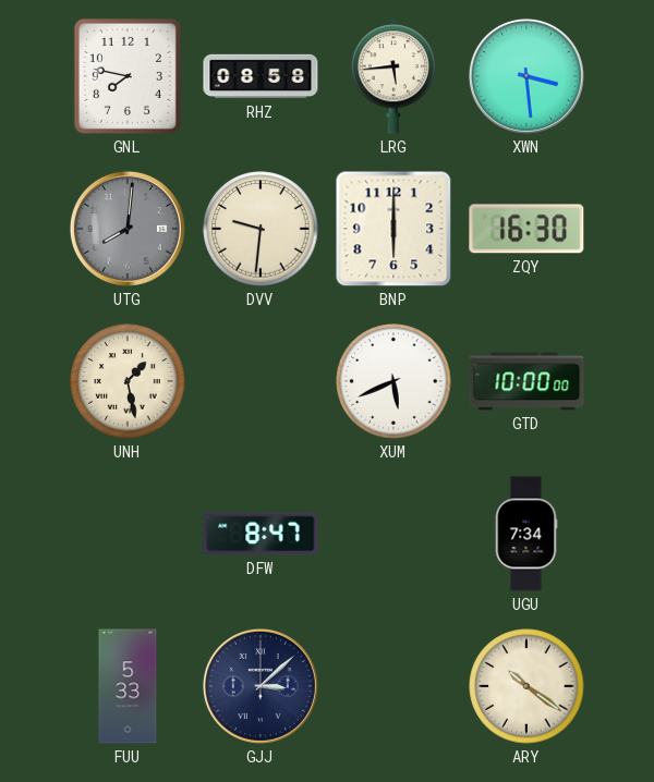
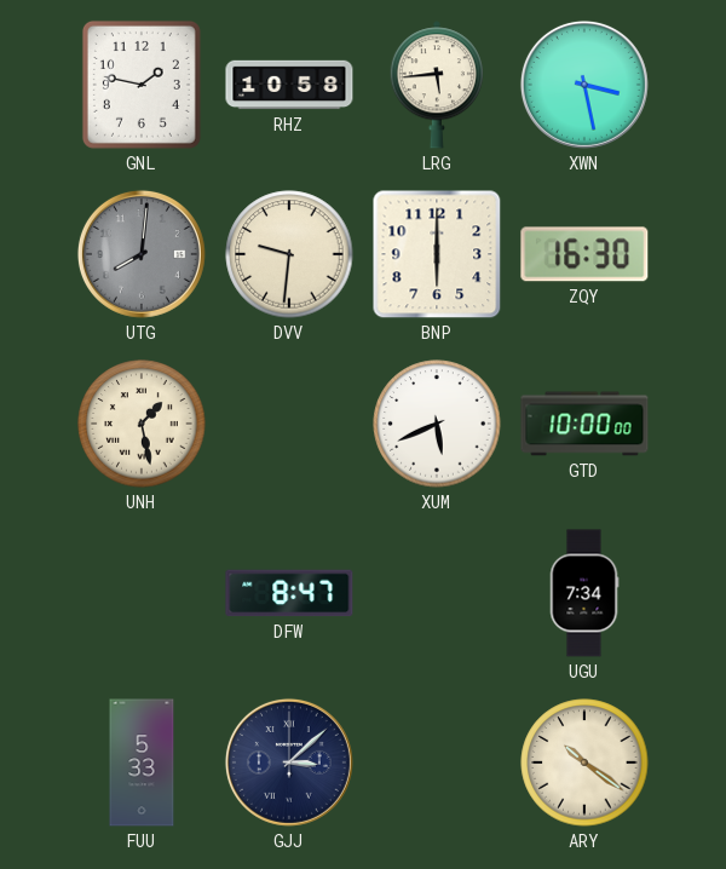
GNL: 7:47 -> 1:47
RHZ: 08:58 -> 10:58
XWN: 3:29 -> 3:28
